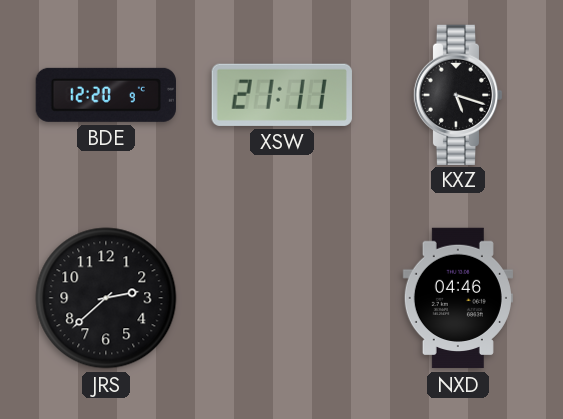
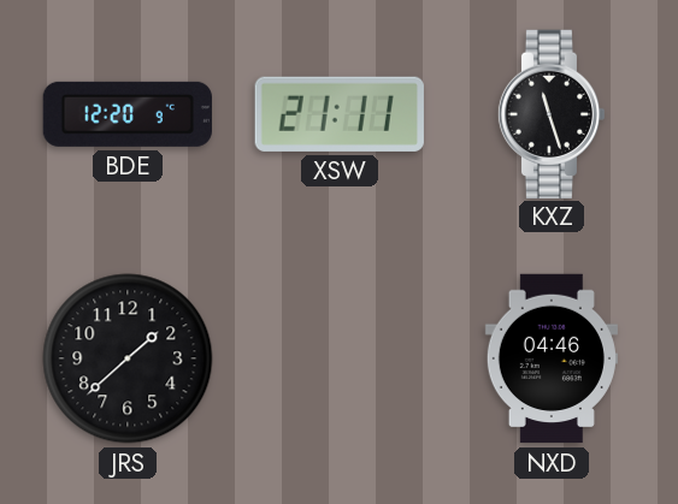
KXZ: 5:18 -> 11:27
JRS: 2:38 -> 1:38
